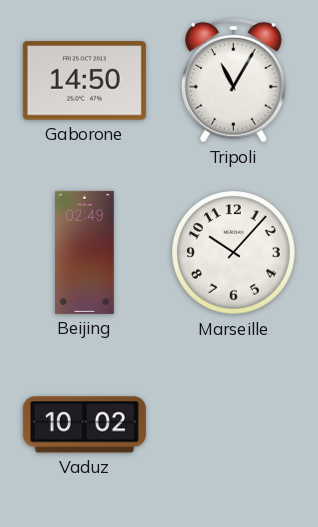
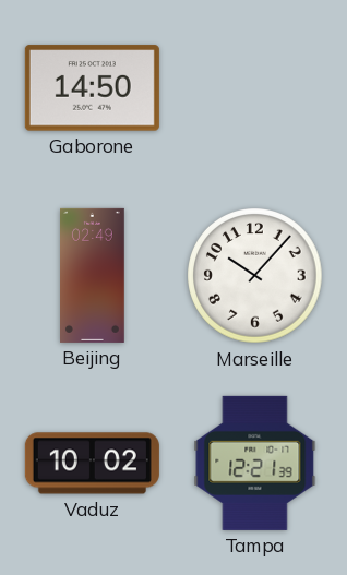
Tripoli: 11:05 -> none
Tampa: none -> 12:21
